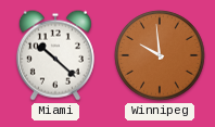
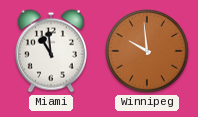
Miami: 10:22 -> 10:59
